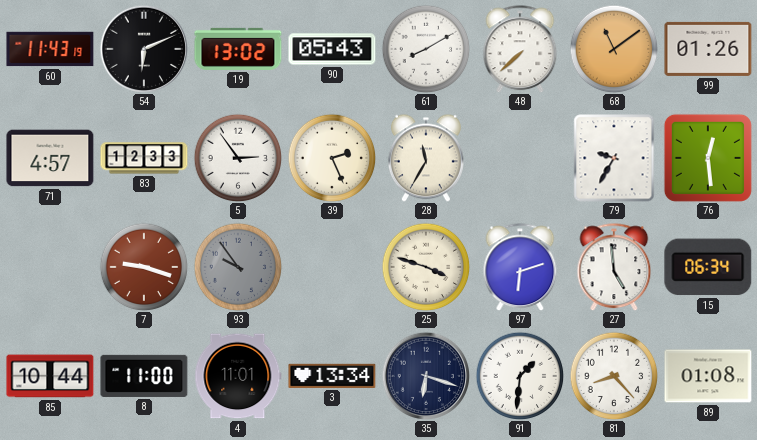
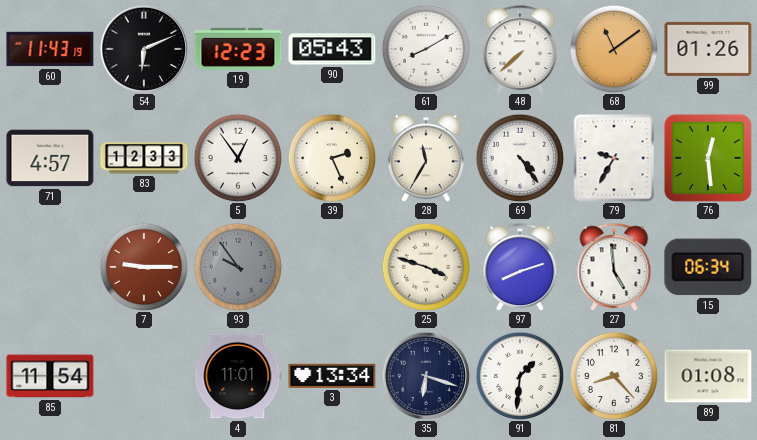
19: 13:02 -> 12:23
5: 2:54 -> 12:54
69: none -> 4:24
7: 9:18 -> 9:15
97: 6:12 -> 8:12
85: 10:44 -> 11:54
8: 11:00 -> none
